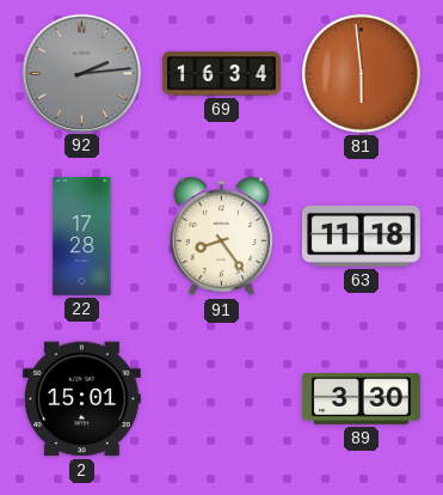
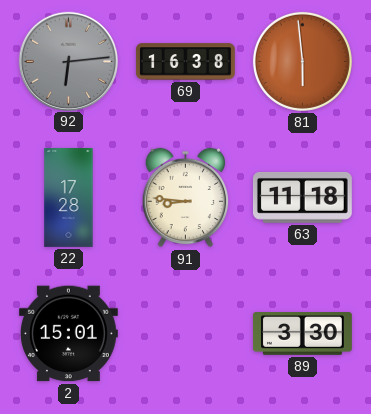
92: 2:14 -> 6:14
69: 16:34 -> 16:38
91: 8:24 -> 8:46
